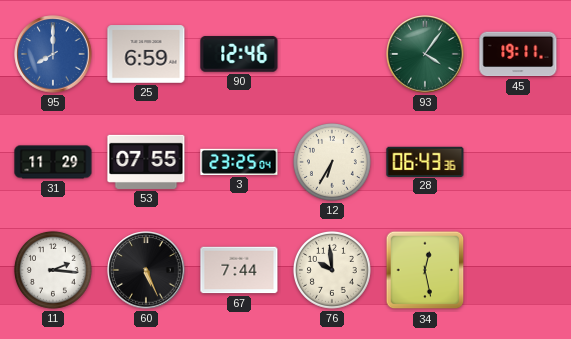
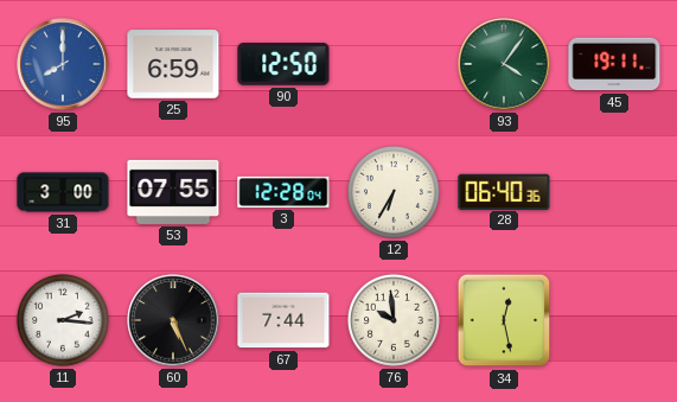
90: 12:46 -> 12:50
31: 11:29 -> 3:00
3: 23:25 -> 12:28
28: 06:43 -> 06:40
